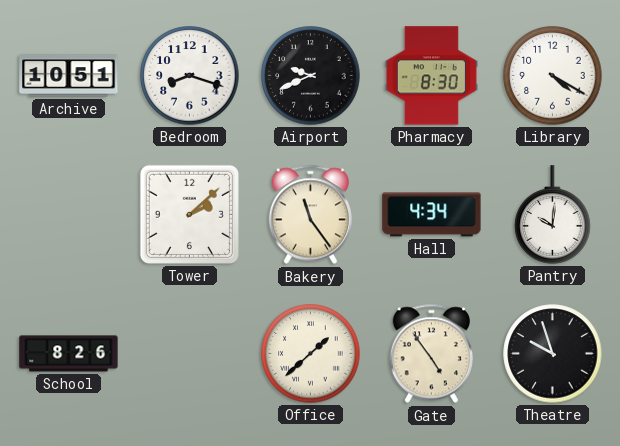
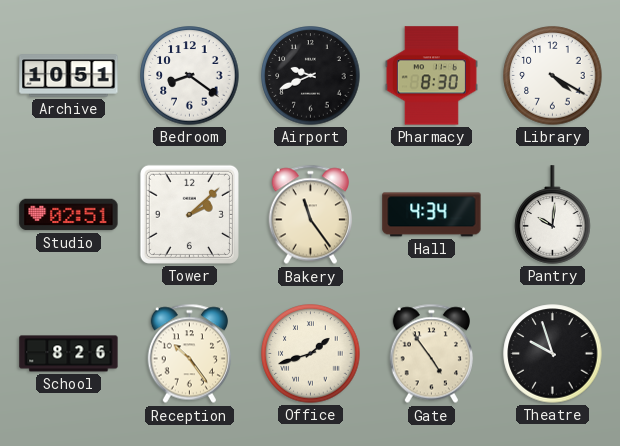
Bedroom: 8:18 -> 8:21
Studio: none -> 02:51
Reception: none -> 10:24
Office: 1:38 -> 1:42
